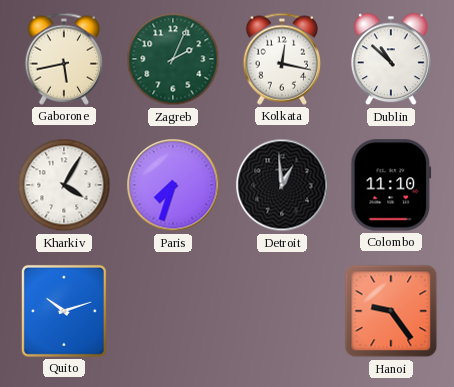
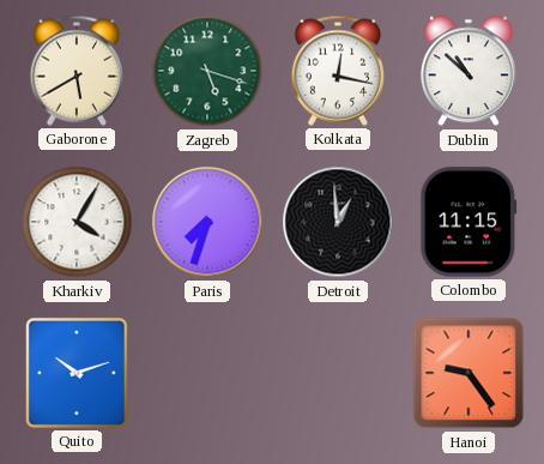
Gaborone: 5:43 -> 5:40
Zagreb: 2:04 -> 5:18
Colombo: 11:10 -> 11:15
